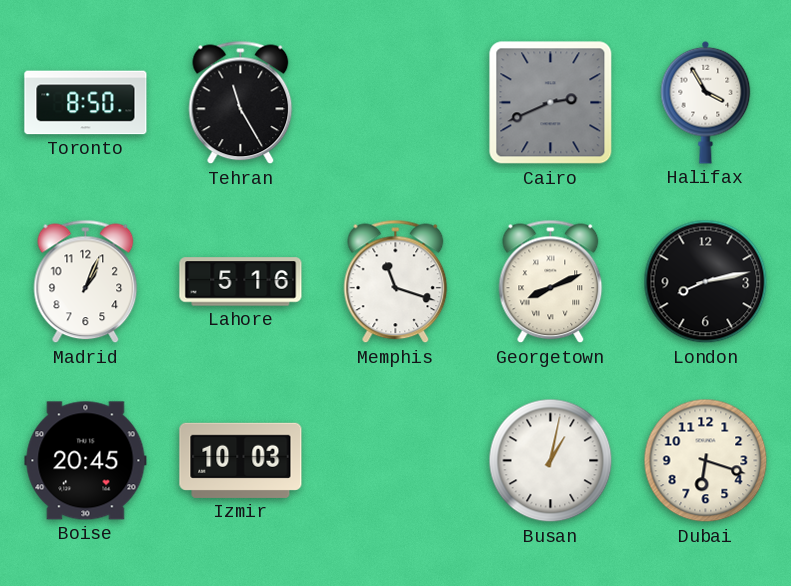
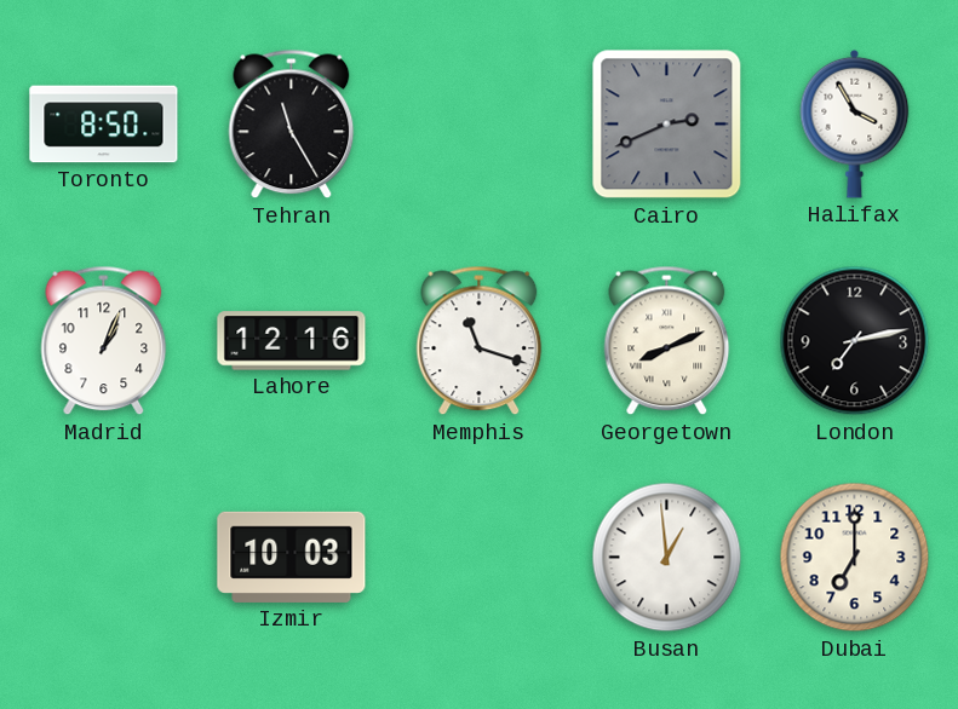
Lahore: 5:16 -> 12:16
London: 8:13 -> 7:13
Boise: 20:45 -> none
Busan: 1:02 -> 12:59
Dubai: 6:18 -> 7:00
